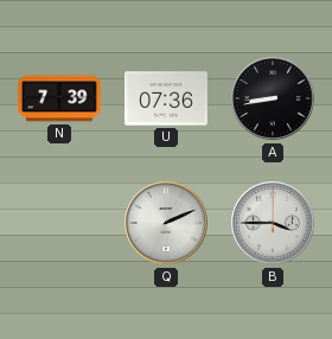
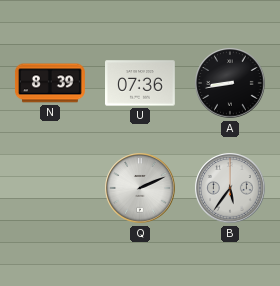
N: 7:39 -> 8:39
B: 3:45 -> 5:36
